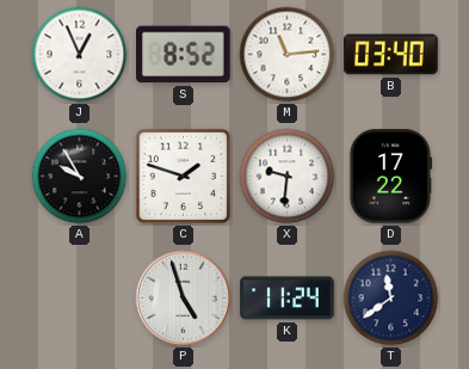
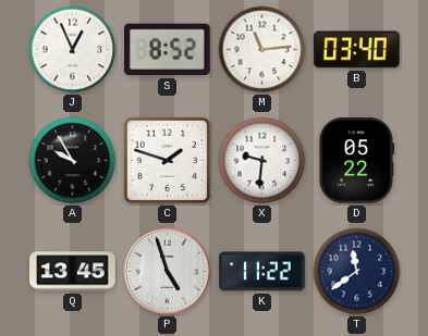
D: 17:22 -> 05:22
Q: none -> 13:45
K: 11:24 -> 11:22
